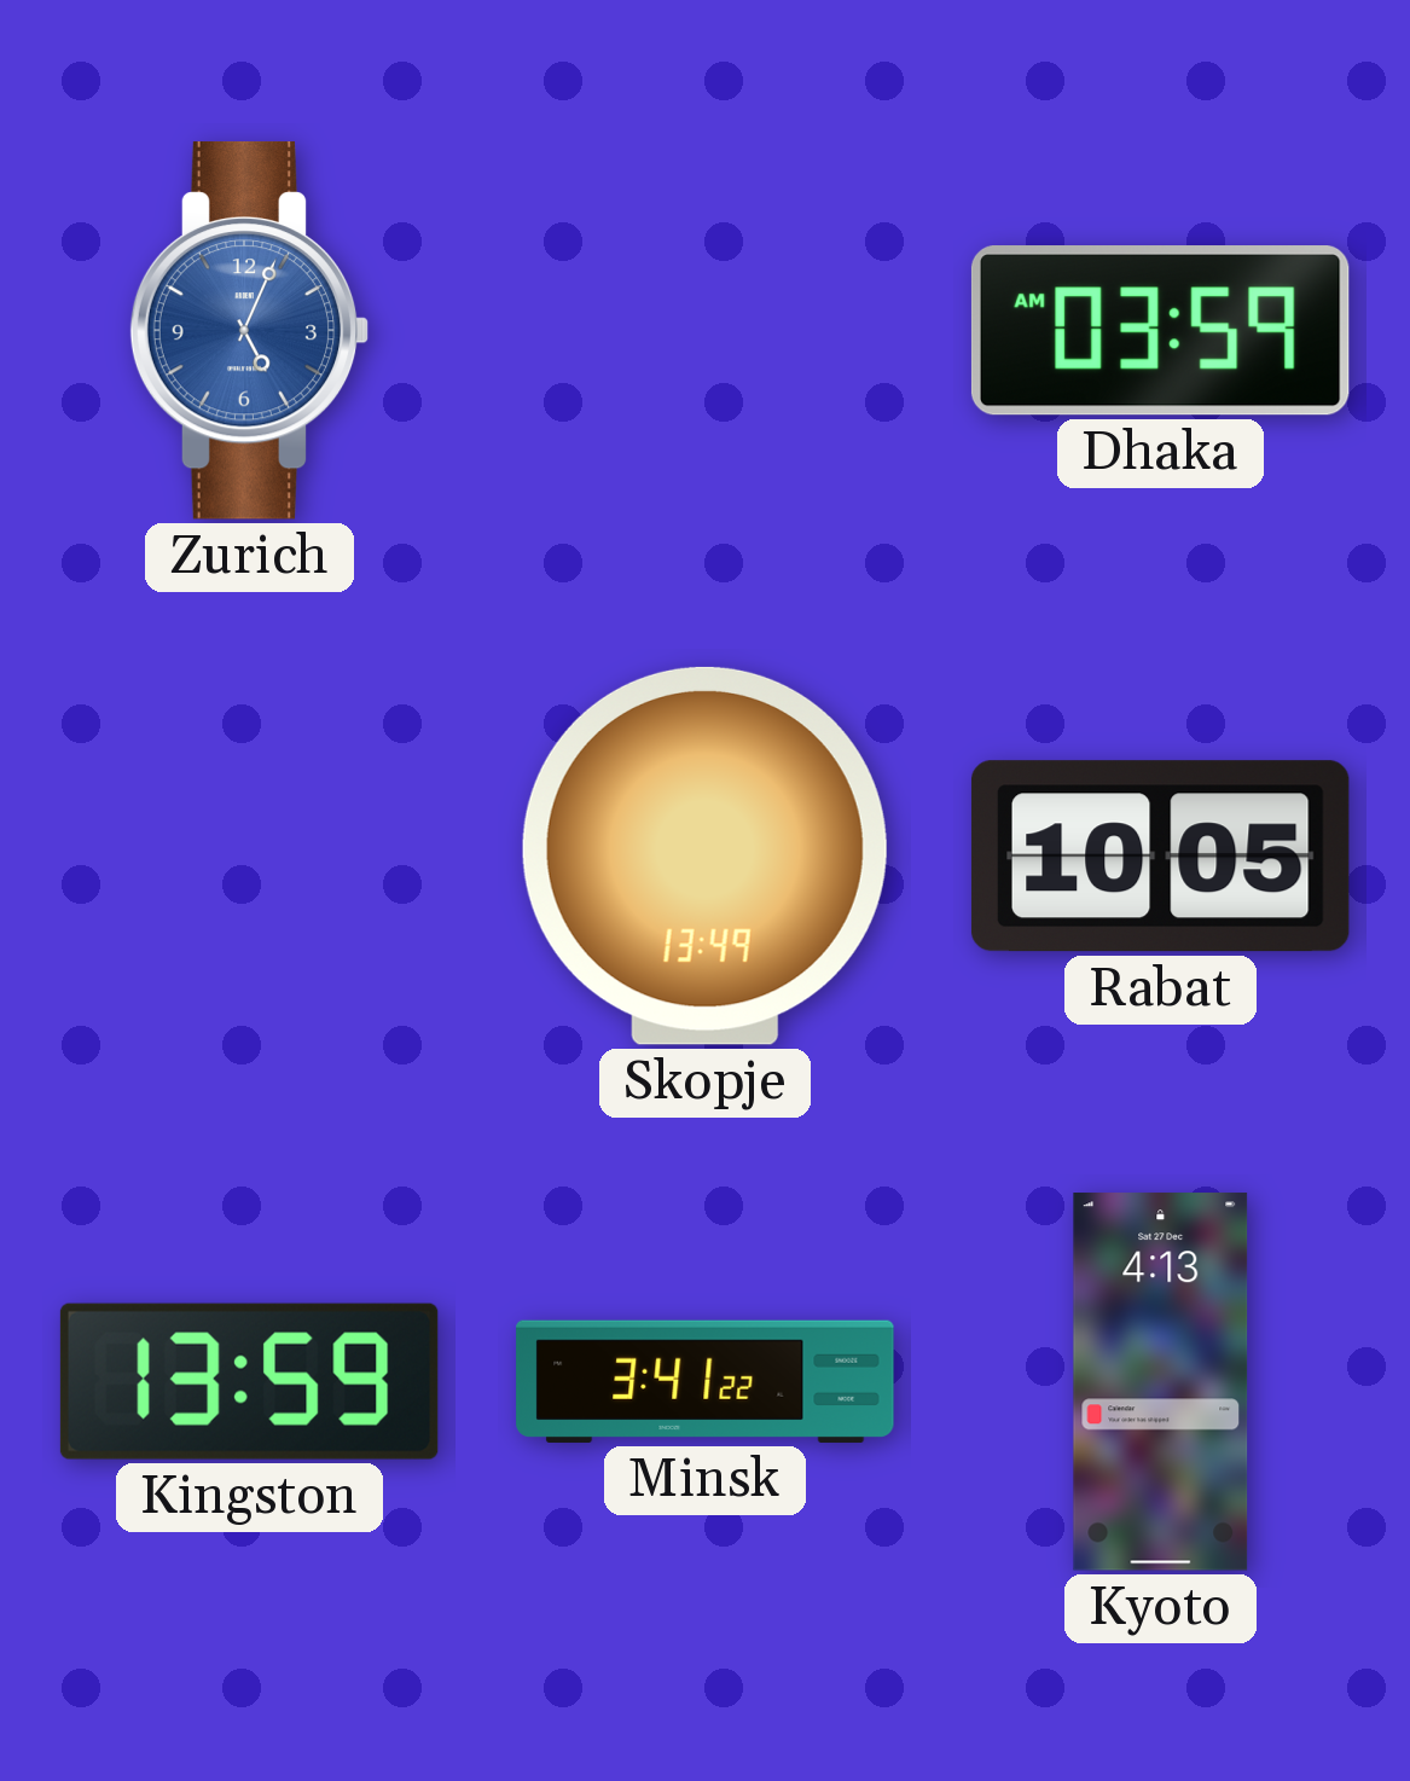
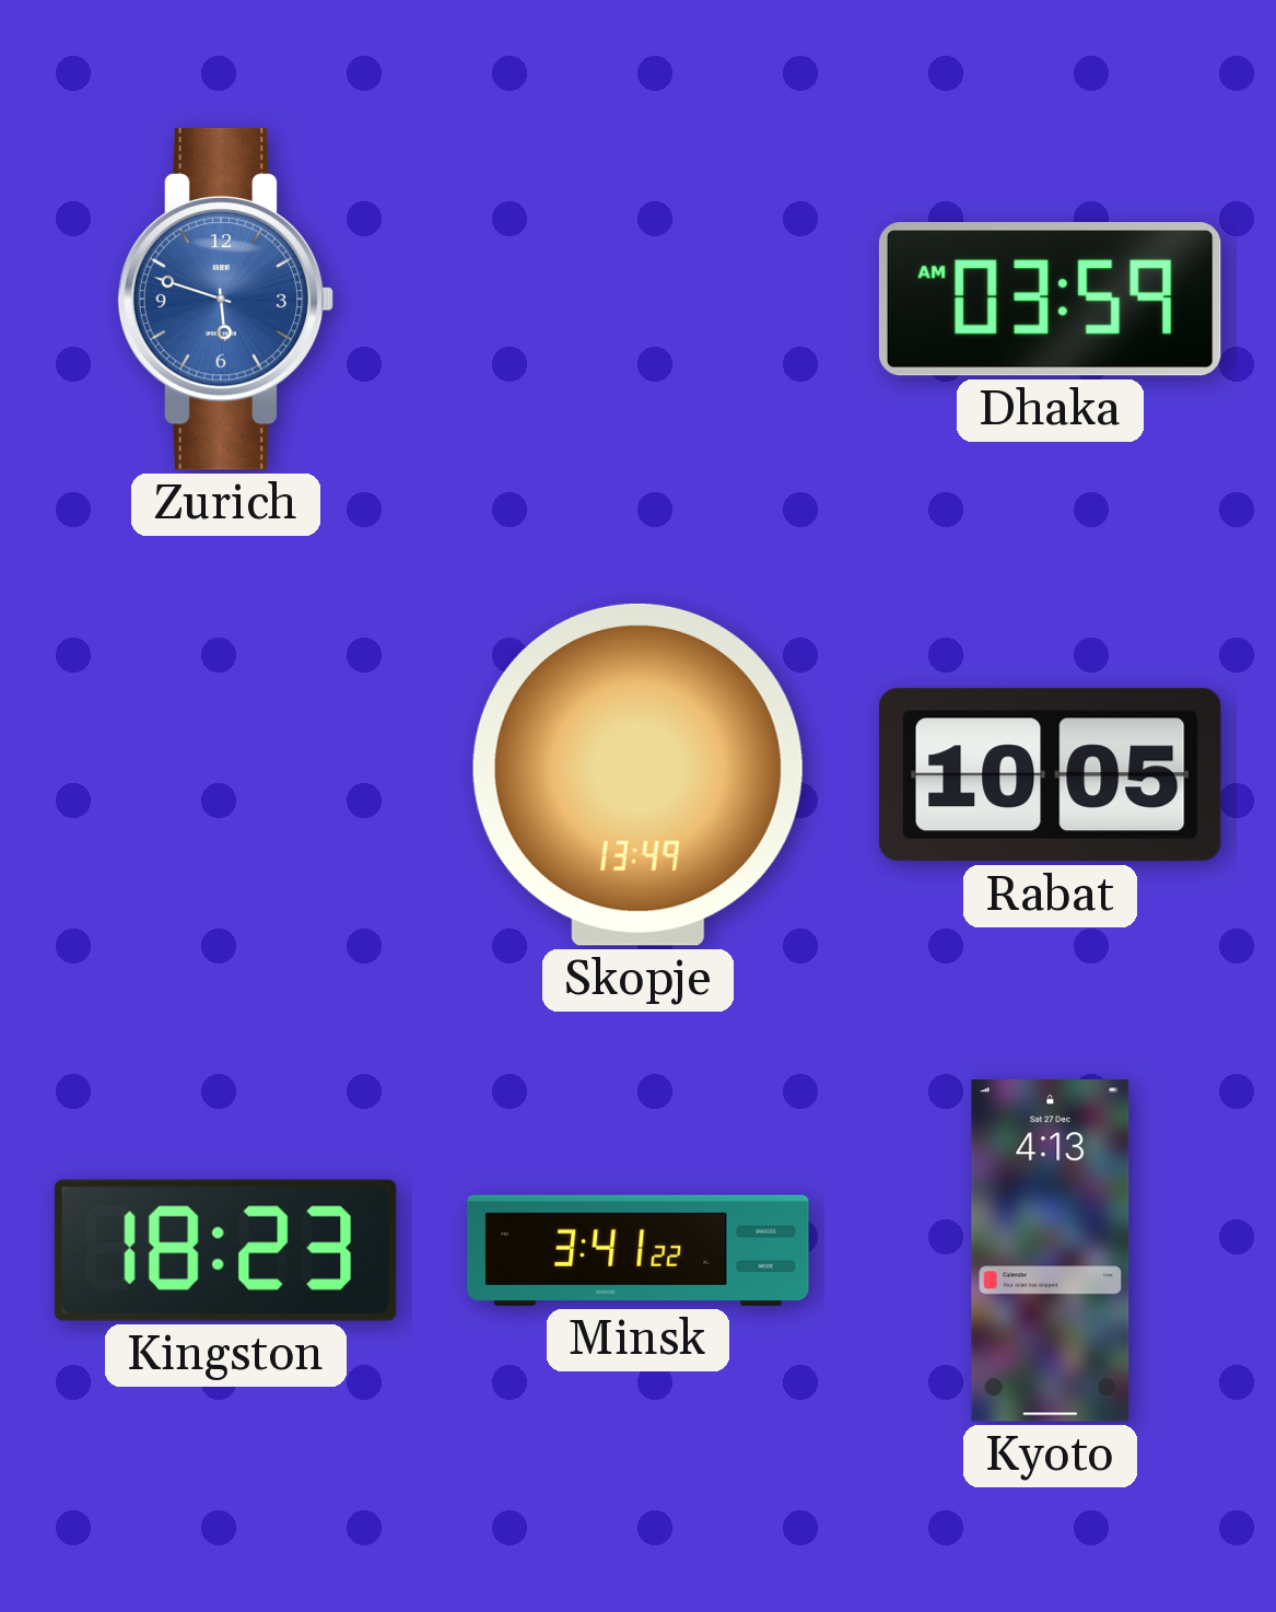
Zurich: 5:04 -> 5:48
Kingston: 13:59 -> 18:23
